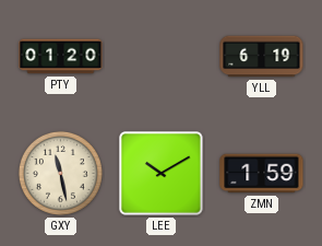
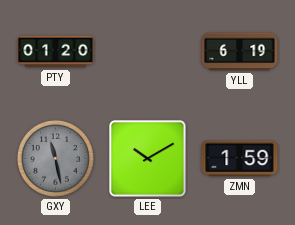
GXY dial: cream -> grey
